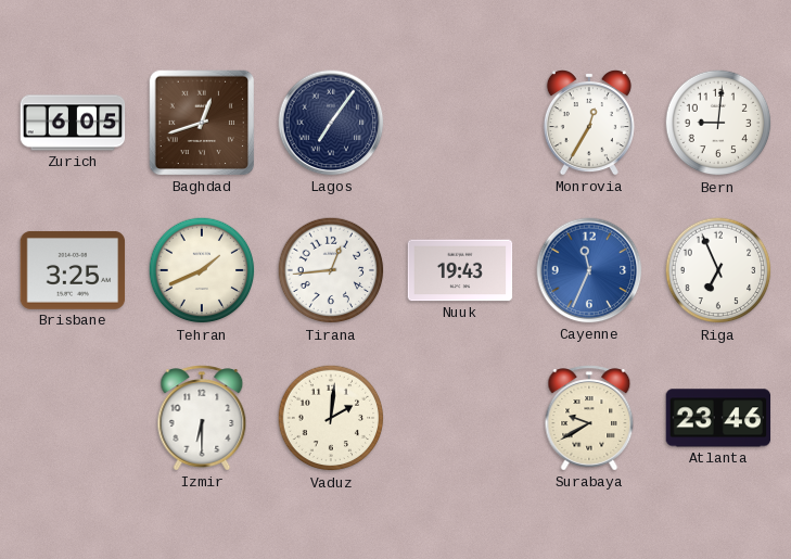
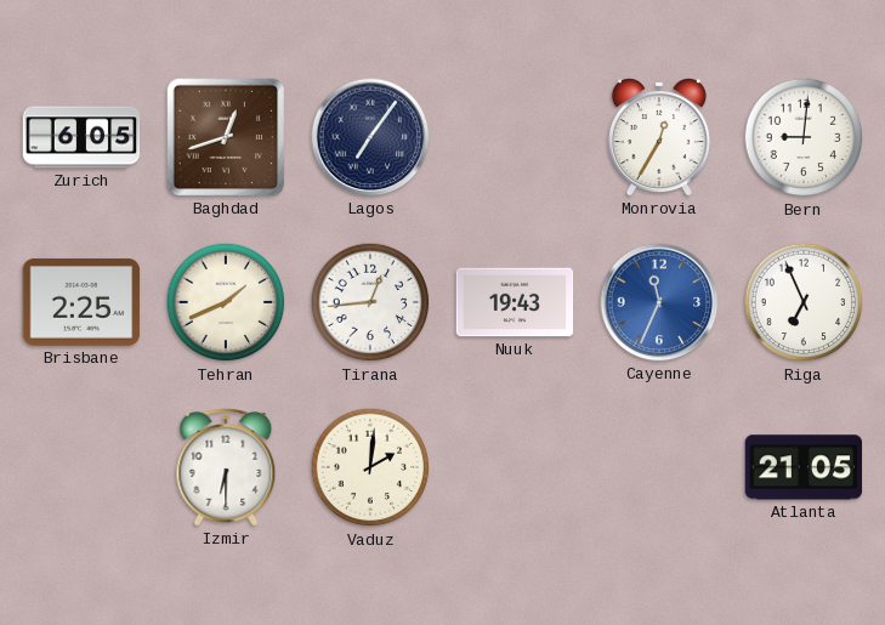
Brisbane: 3:25 -> 2:25
Surabaya: 9:40 -> none
Atlanta: 23:46 -> 21:05
